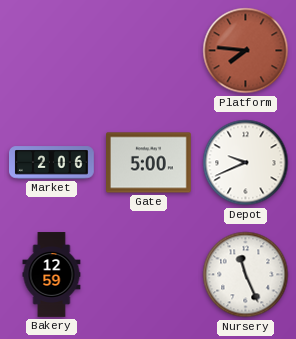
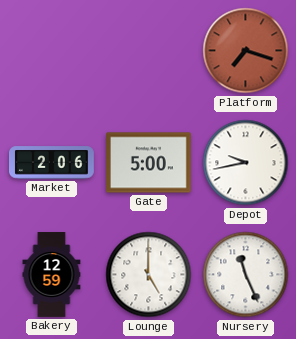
Platform: 7:46 -> 7:18
Depot: 9:41 -> 9:43
Lounge: none -> 5:00
